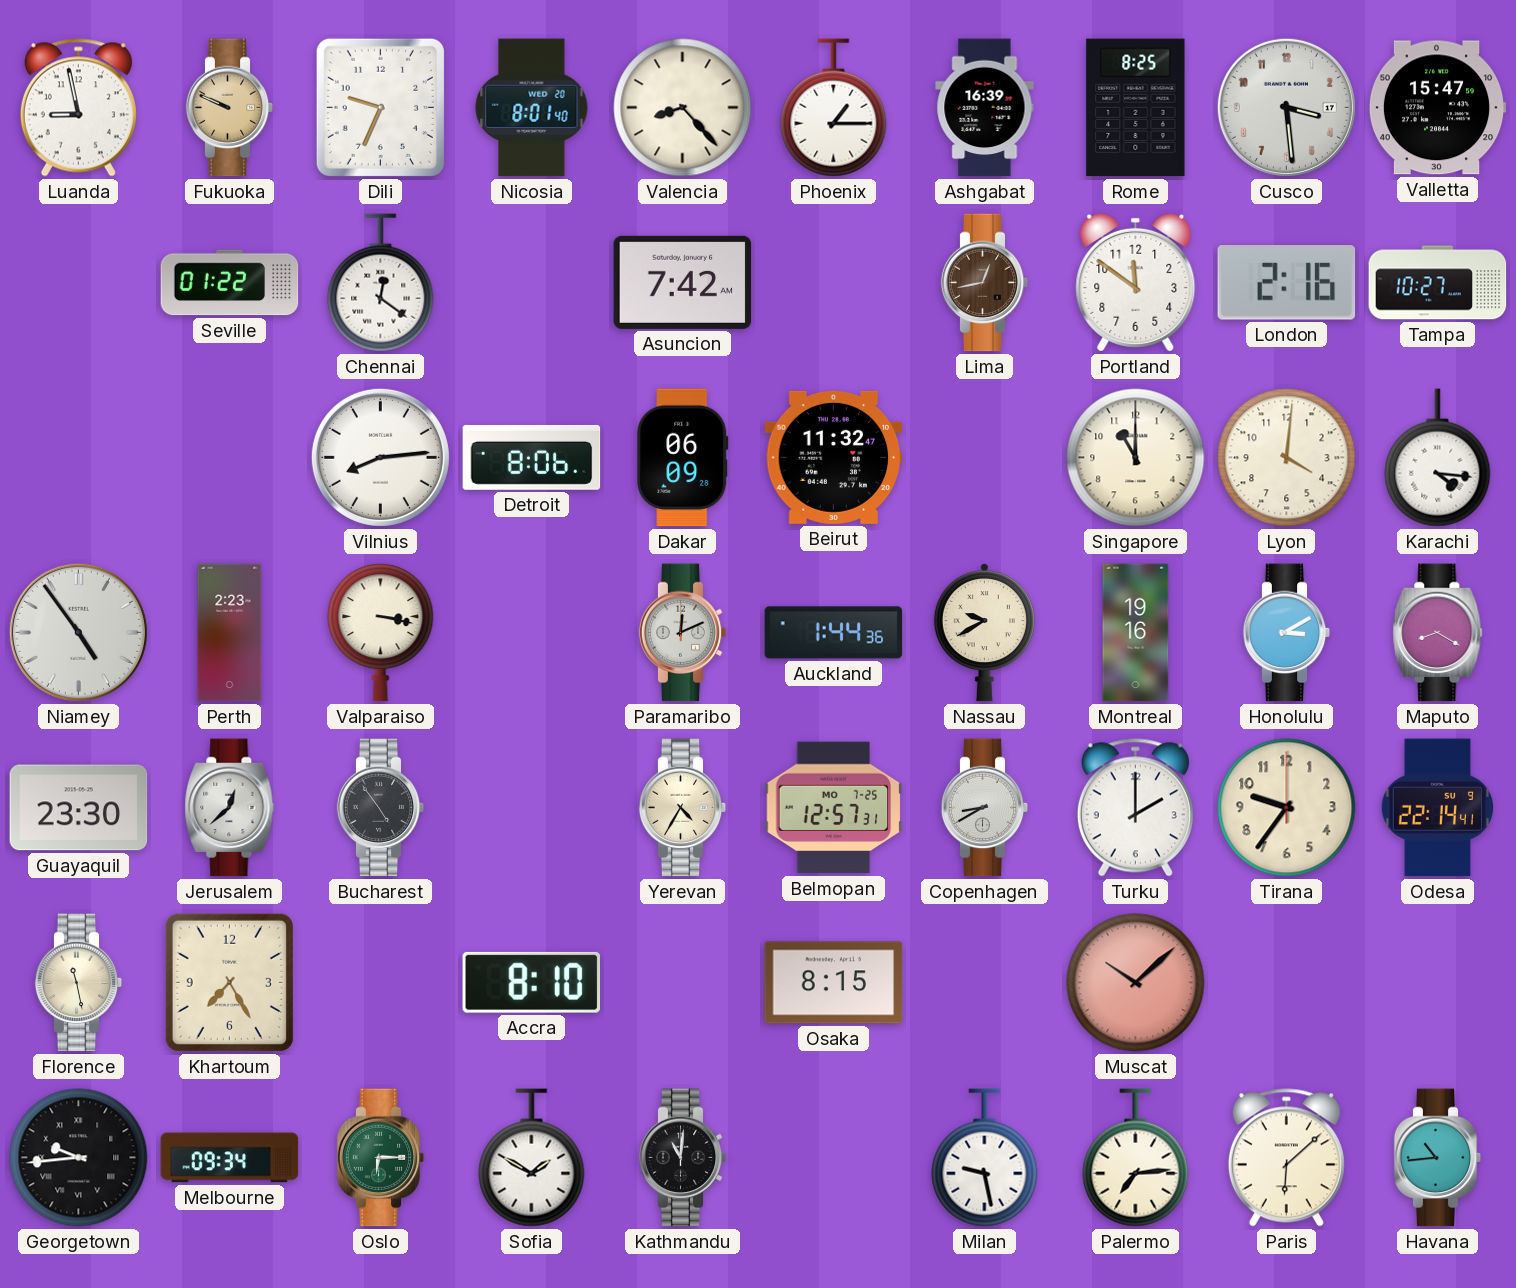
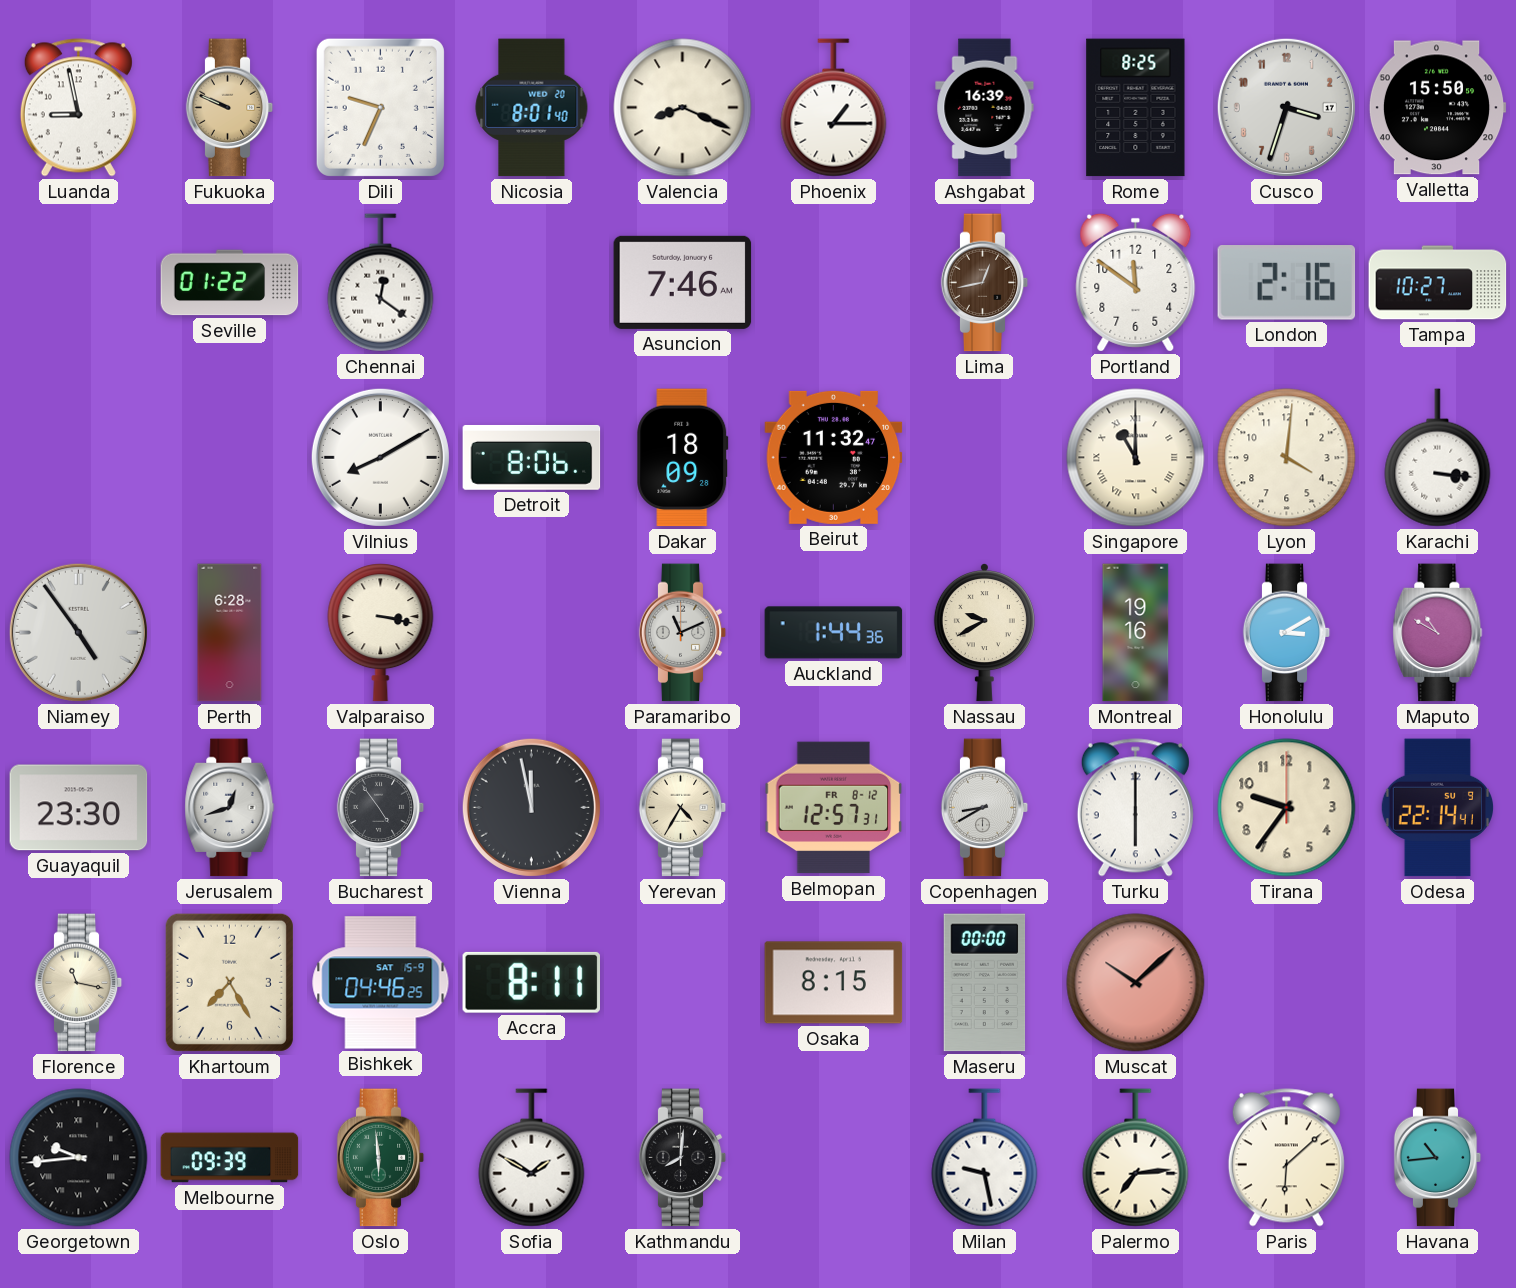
Valencia: 8:23 -> 8:19
Cusco: 3:29 -> 3:33
Valletta: 15:47 -> 15:50
Asuncion: 7:42 -> 7:46
Vilnius: 8:14 -> 8:10
Dakar: 06:09 -> 18:09
Singapore numerals: Arabic -> Roman
Karachi: 4:16 -> 3:16
Perth: 2:23 -> 6:28
Paramaribo: 12:11 -> 11:11
Maputo: 8:20 -> 10:50
Jerusalem: 12:38 -> 12:42
Vienna: none -> 11:58
Belmopan date: MO 7-25 -> FR 8-12
Turku: 2:00 -> 6:00
Florence: 11:28 -> 11:17
Bishkek: none -> 04:46
Accra: 8:10 -> 8:11
Maseru: none -> 00:00
Melbourne: 09:34 -> 09:39
Oslo: 6:15 -> 5:59
Kathmandu: 11:01 -> 8:01
